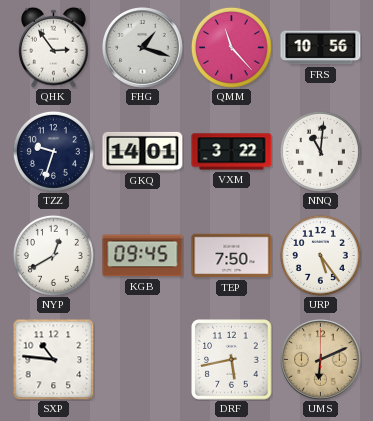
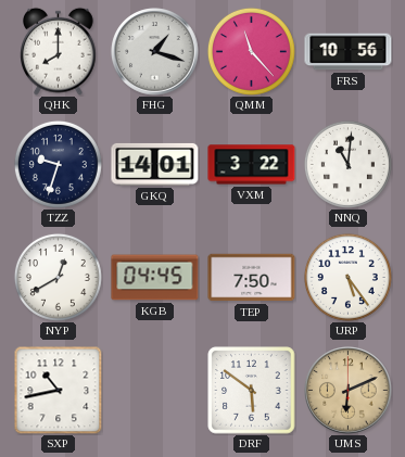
QHK: 2:54 -> 8:00
KGB: 09:45 -> 04:45
SXP: 10:46 -> 10:43
DRF: 5:43 -> 5:51
